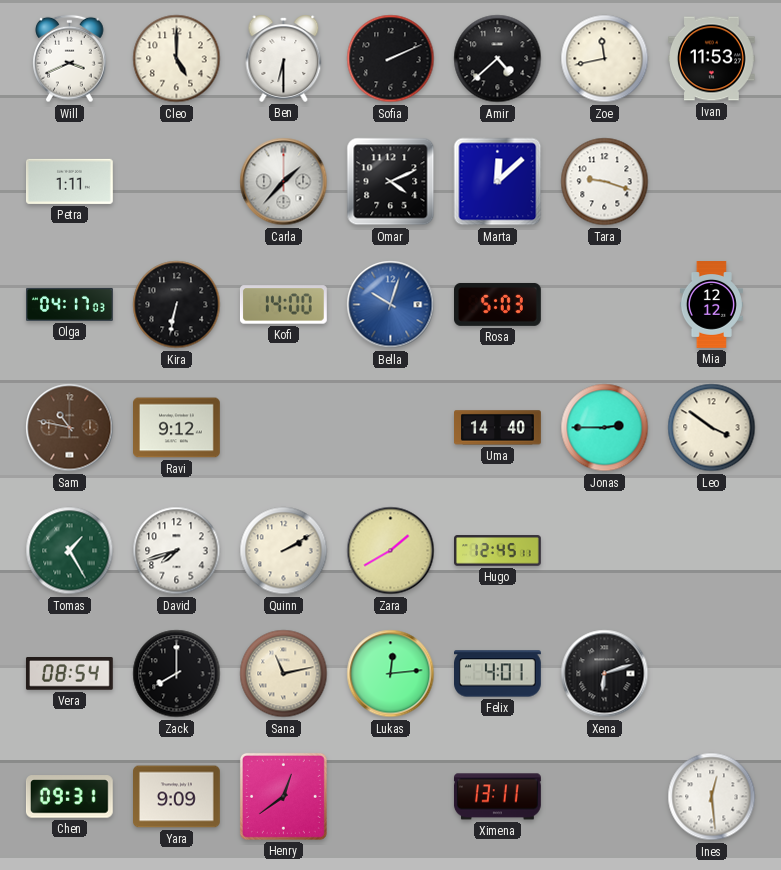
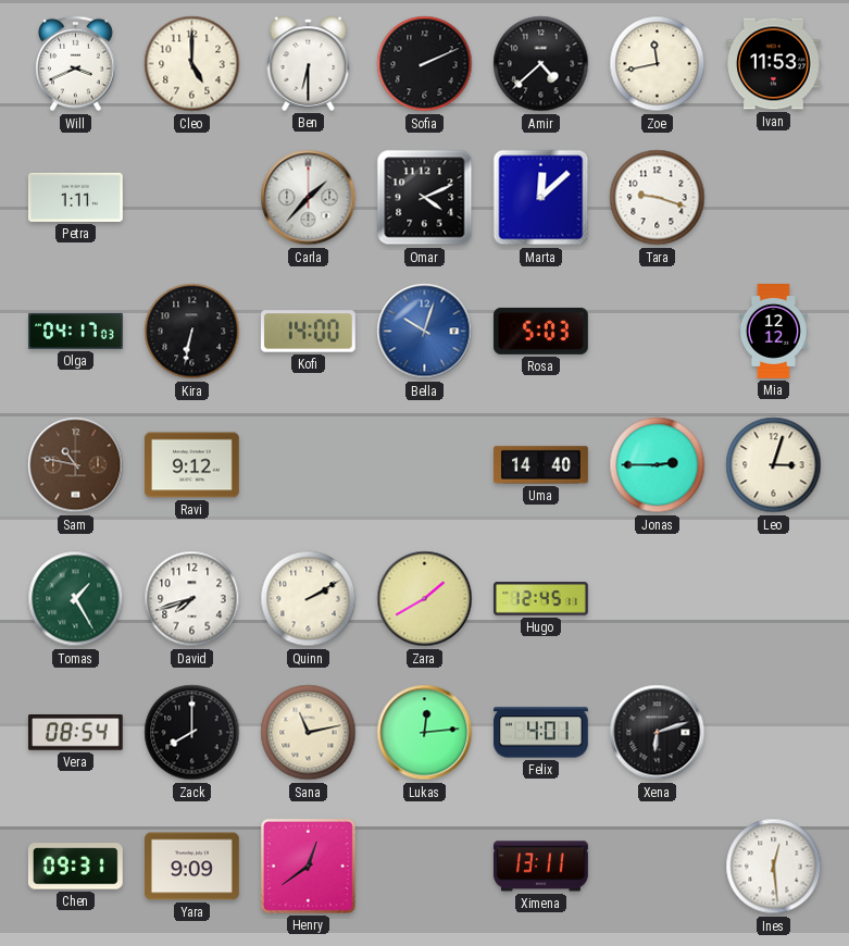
Leo: 3:51 -> 3:03
